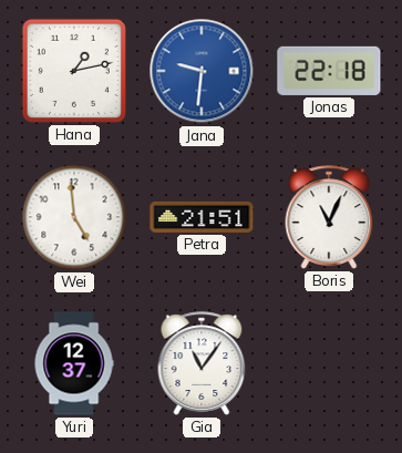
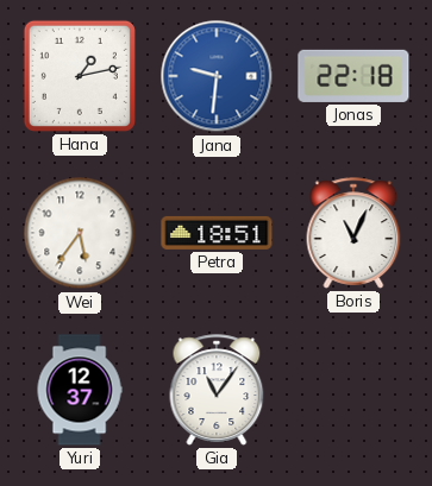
Wei: 4:59 -> 5:36
Petra: 21:51 -> 18:51
